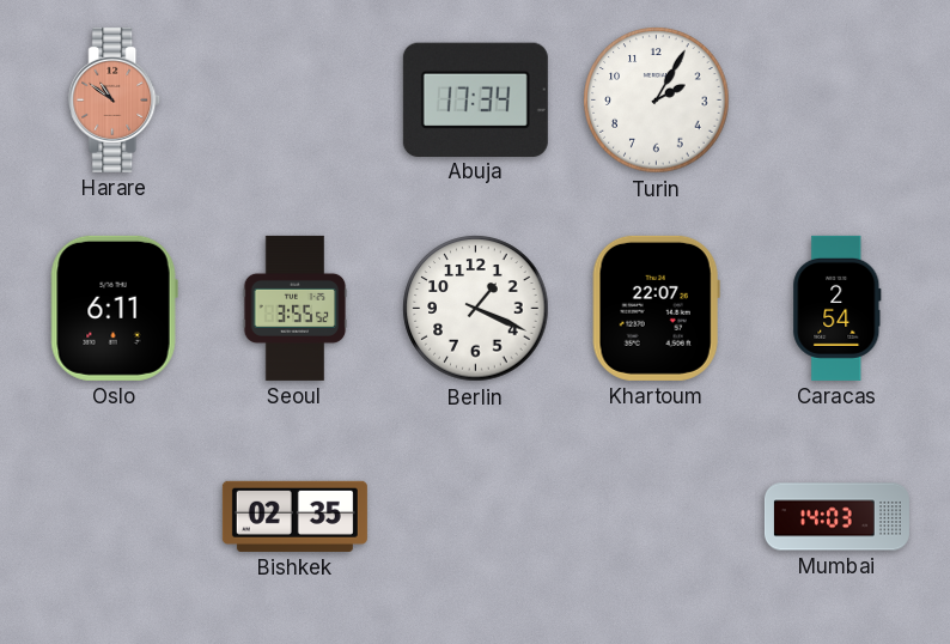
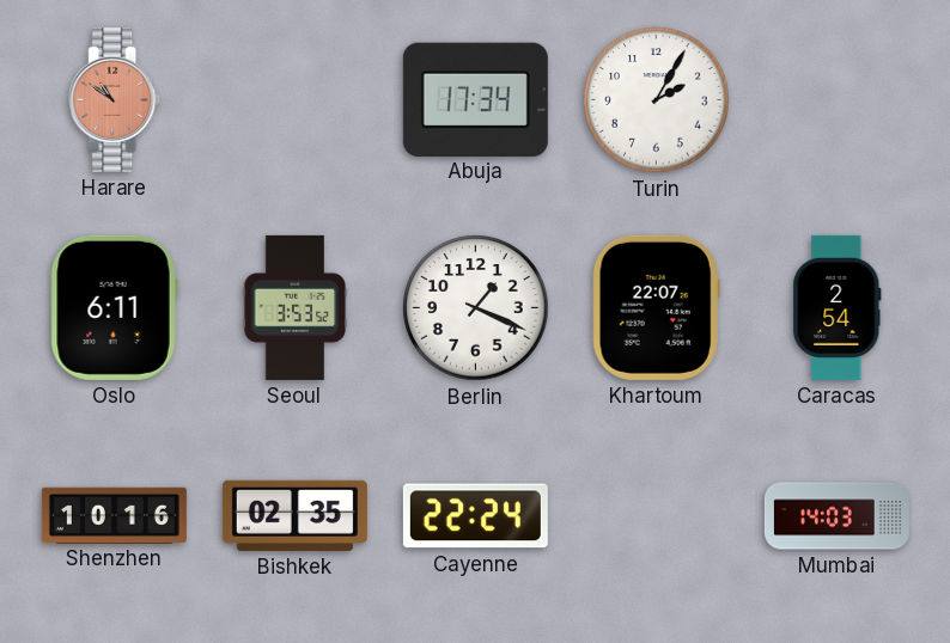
Seoul: 3:55 -> 3:53
Shenzhen: none -> 10:16
Cayenne: none -> 22:24
